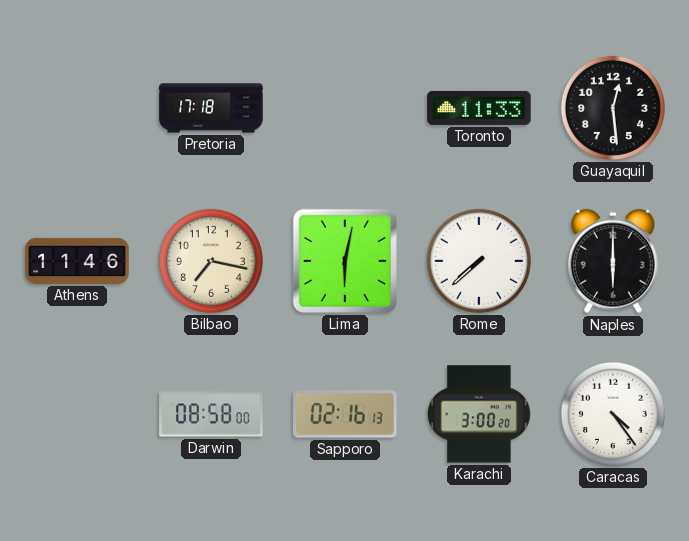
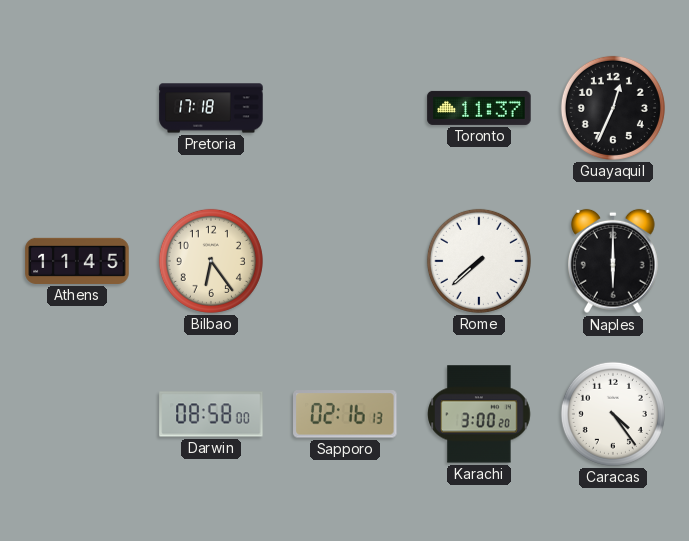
Toronto: 11:33 -> 11:37
Guayaquil: 12:29 -> 12:34
Athens: 11:46 -> 11:45
Bilbao: 7:17 -> 6:24
Lima: 6:02 -> none
